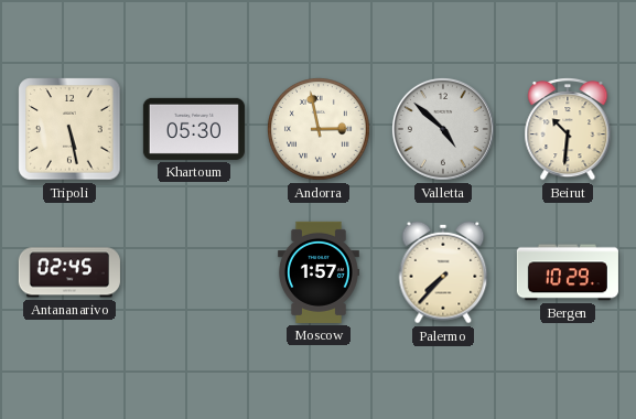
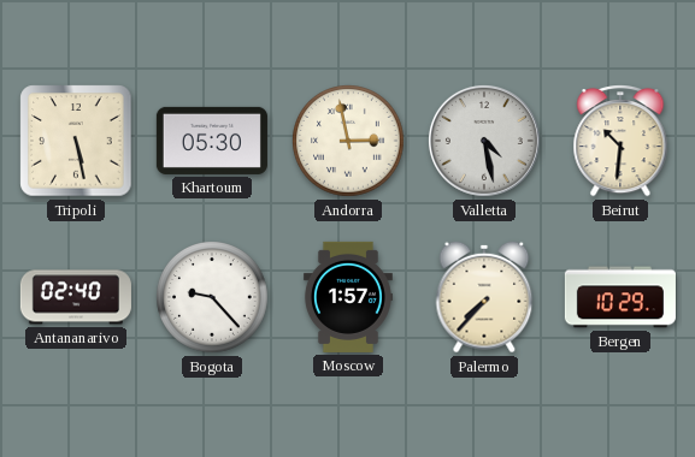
Valletta: 4:52 -> 4:28
Antananarivo: 02:45 -> 02:40
Bogota: none -> 9:23
